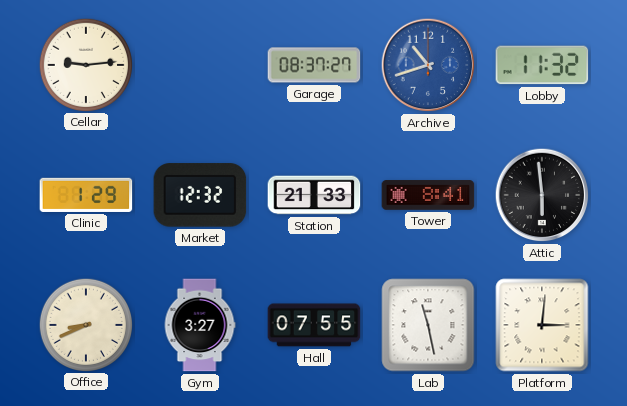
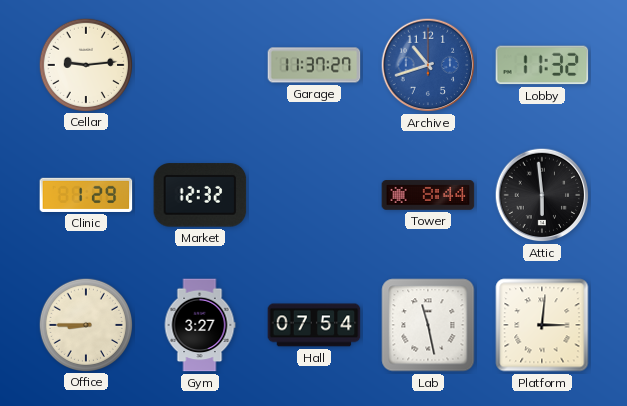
Garage: 08:37 -> 11:37
Station: 21:33 -> none
Tower: 8:41 -> 8:44
Office: 8:41 -> 8:45
Hall: 07:55 -> 07:54
